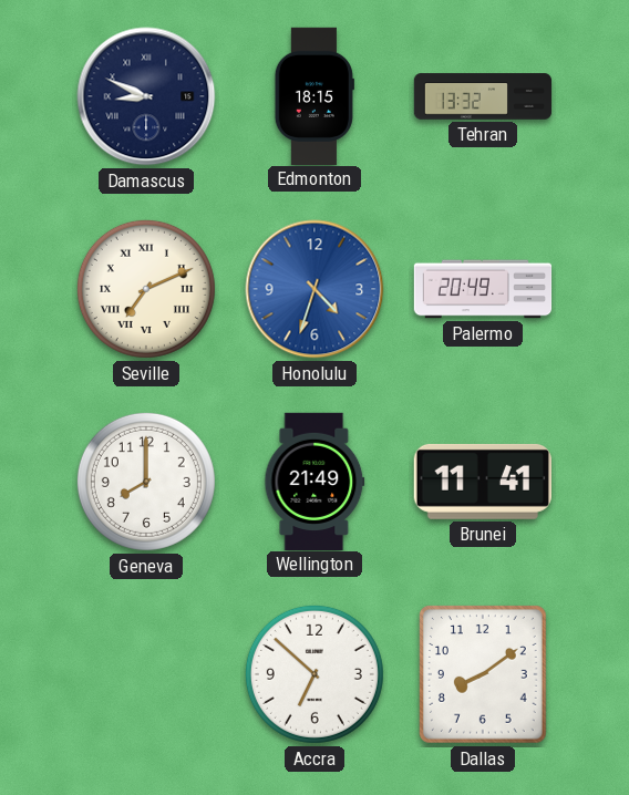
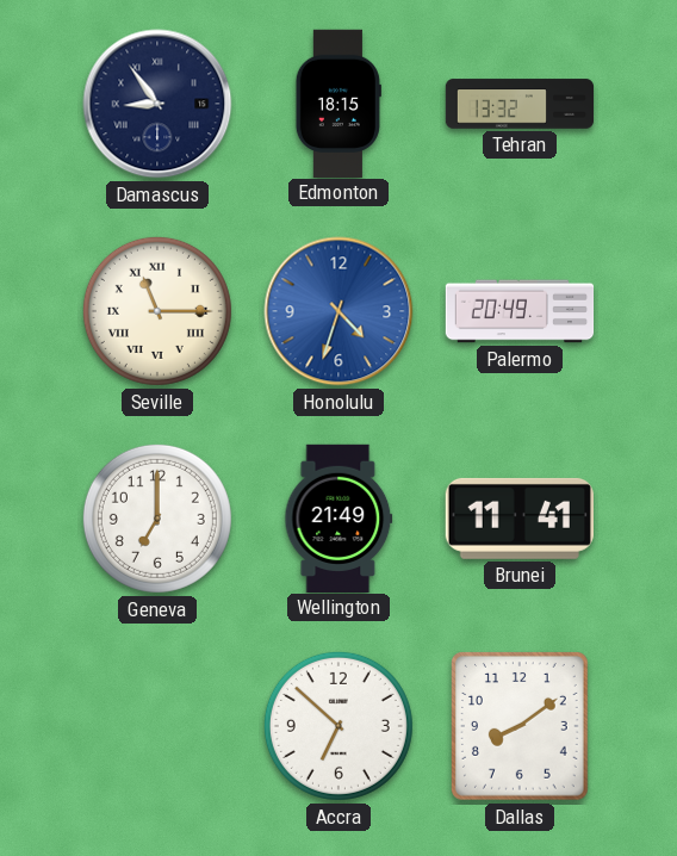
Damascus: 8:49 -> 8:54
Seville: 7:11 -> 11:15
Geneva: 8:00 -> 7:00
